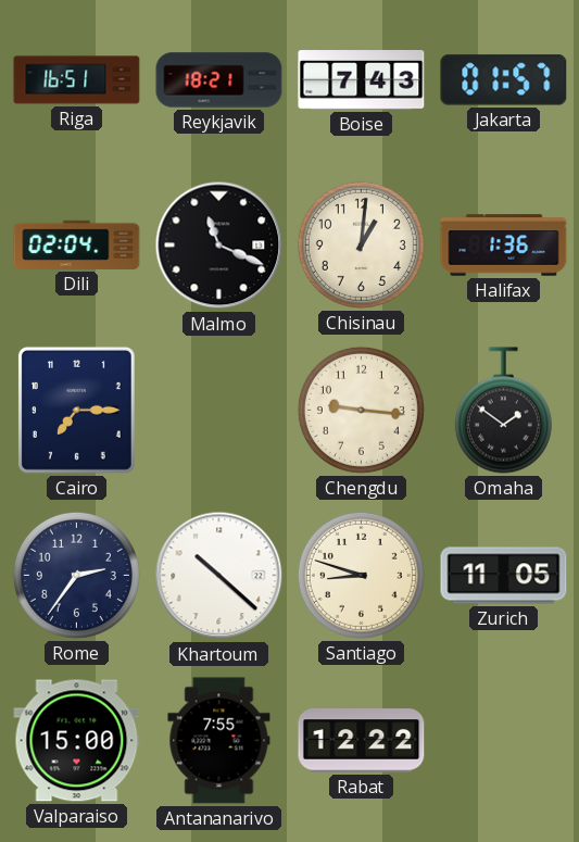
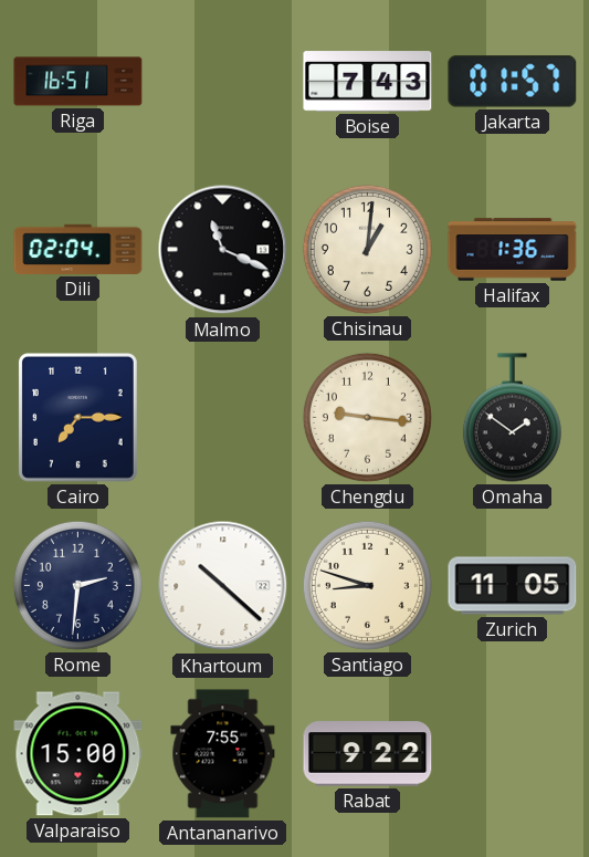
Reykjavik: 18:21 -> none
Rome: 2:36 -> 2:31
Rabat: 12:22 -> 9:22
